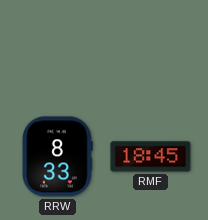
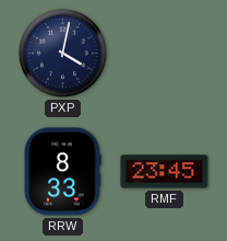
PXP: none -> 4:02
RMF: 18:45 -> 23:45
